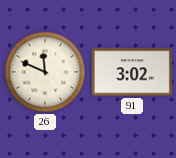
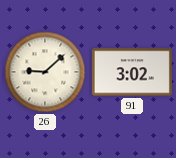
26: 11:49 -> 9:08
